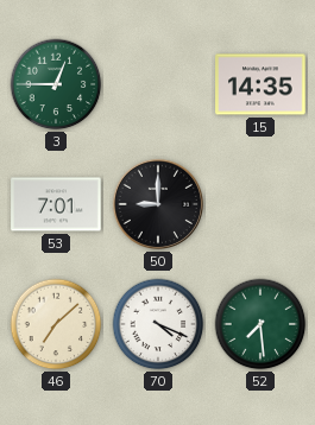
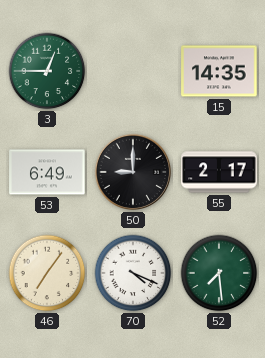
53: 7:01 -> 6:49
55: none -> 2:17
46: 7:08 -> 7:06
